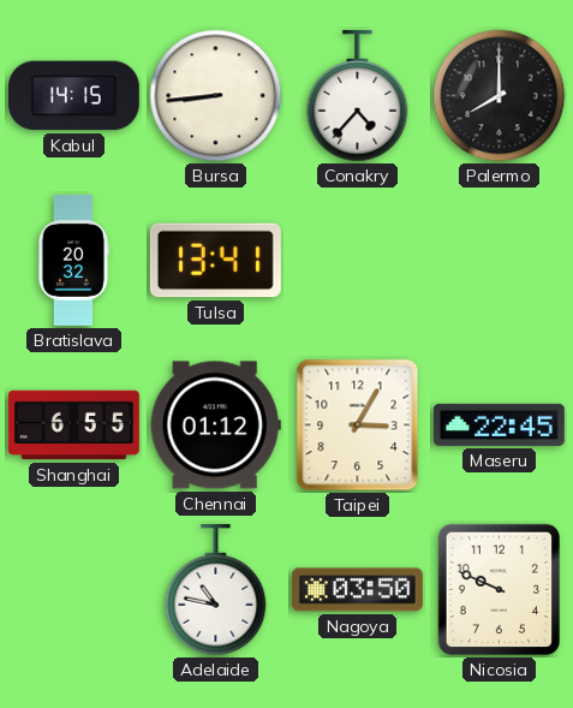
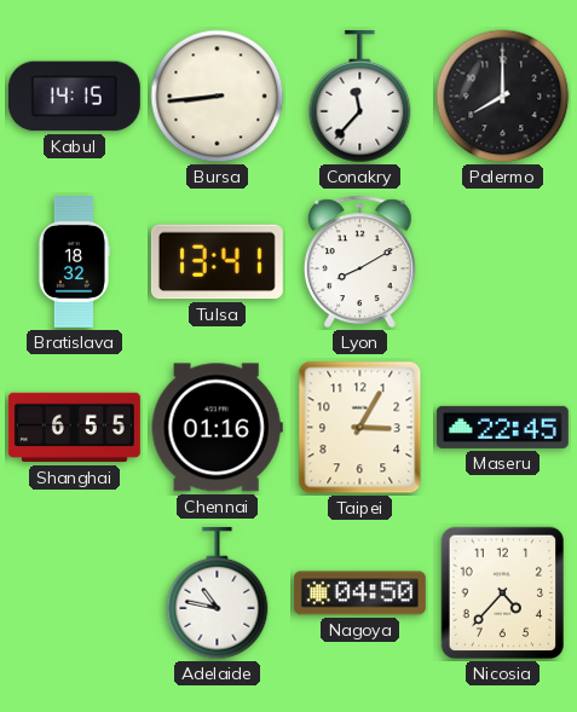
Conakry: 4:37 -> 11:37
Bratislava: 20:32 -> 18:32
Lyon: none -> 8:10
Chennai: 01:12 -> 01:16
Nagoya: 03:50 -> 04:50
Nicosia: 9:49 -> 4:37
